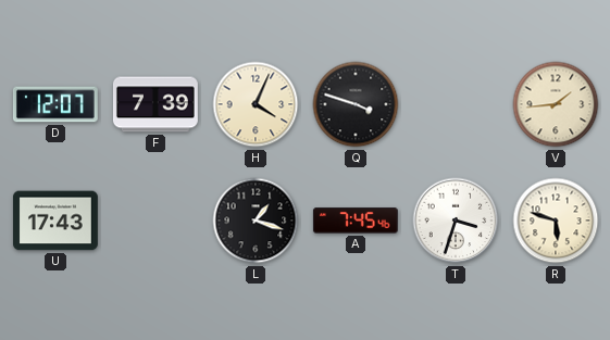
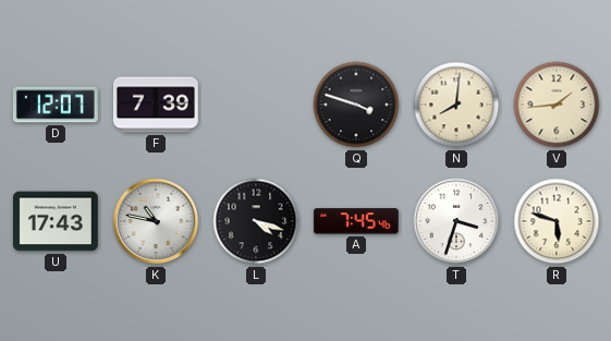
H: 4:04 -> none
N: none -> 8:01
K: none -> 10:47
L: 1:18 -> 4:18
